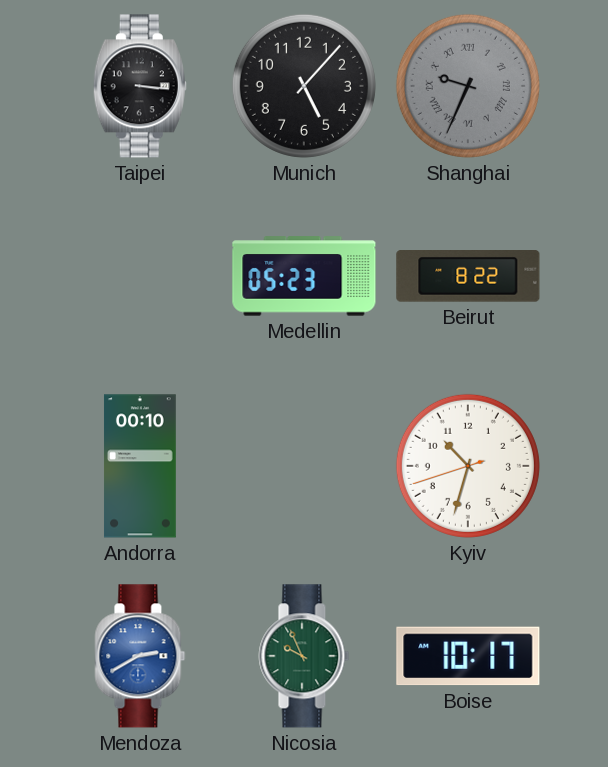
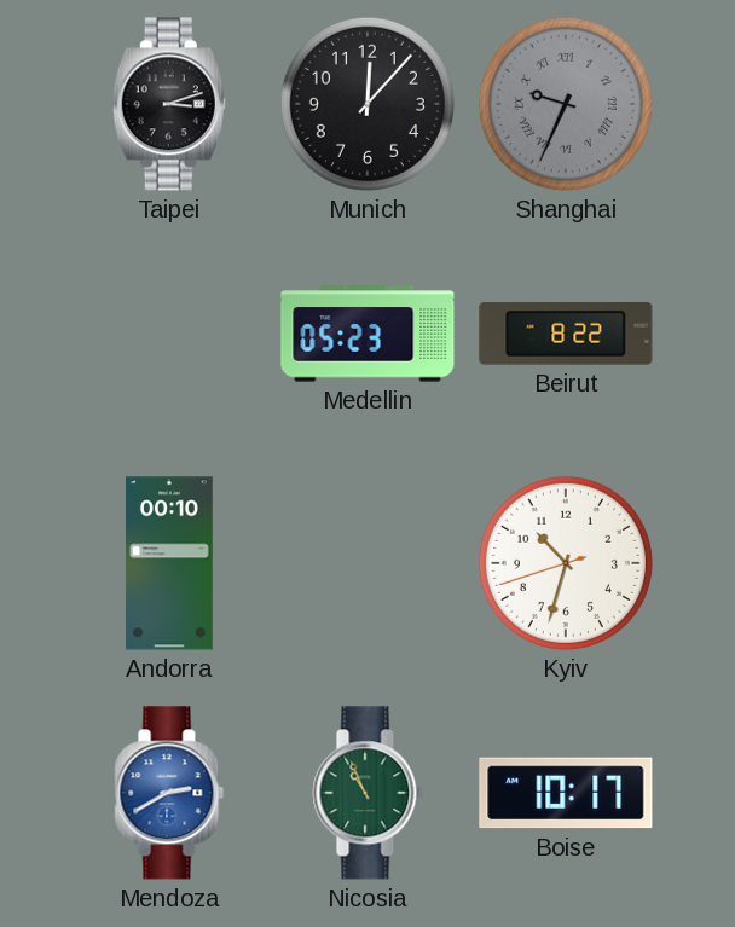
Taipei: 3:16 -> 3:12
Munich: 5:07 -> 12:07
Nicosia: 9:56 -> 10:56
